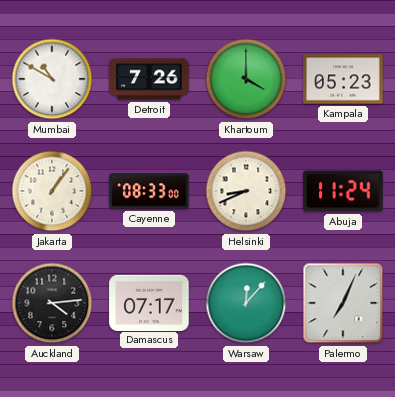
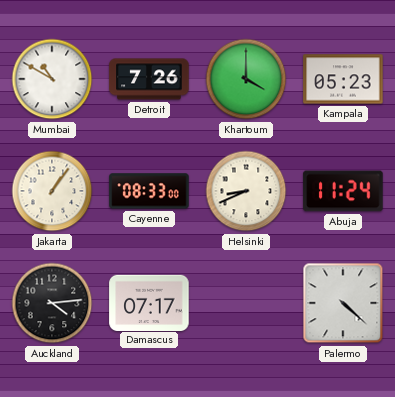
Warsaw: 12:07 -> none
Palermo: 7:04 -> 4:22
